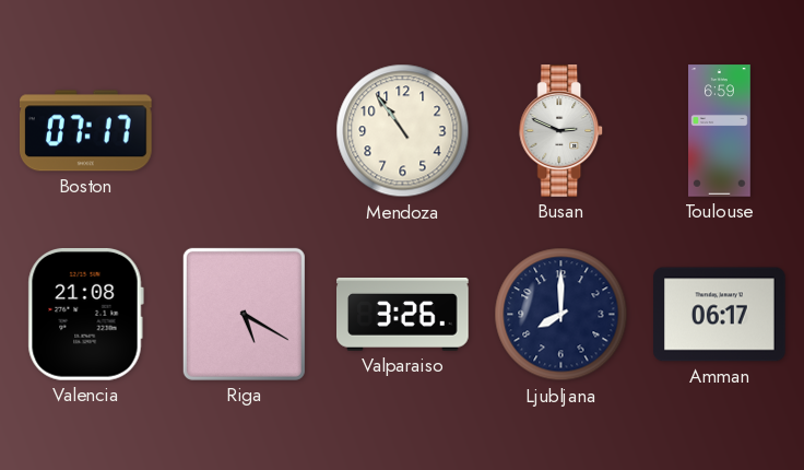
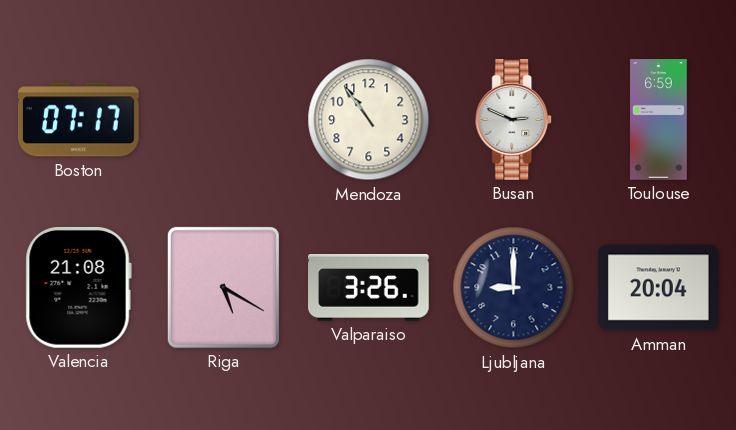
Ljubljana: 8:00 -> 9:00
Amman: 06:17 -> 20:04
